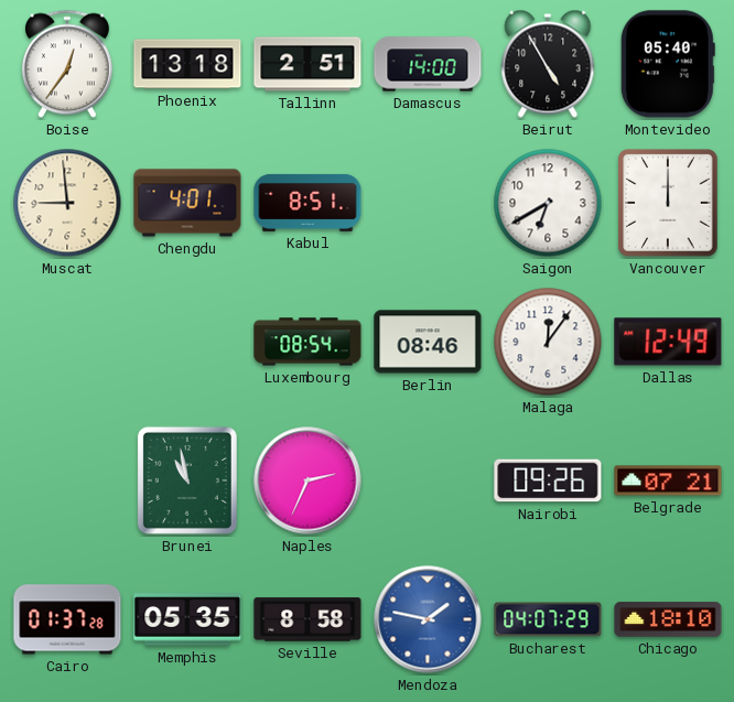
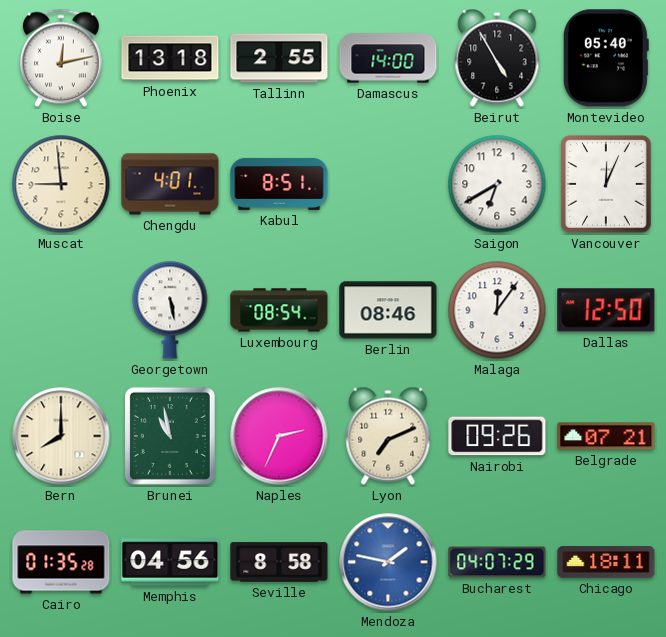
Boise: 12:36 -> 12:13
Tallinn: 2:51 -> 2:55
Vancouver: 12:00 -> 12:04
Georgetown: none -> 5:28
Dallas: 12:49 -> 12:50
Bern: none -> 8:00
Lyon: none -> 7:11
Cairo: 01:37 -> 01:35
Memphis: 05:35 -> 04:56
Chicago: 18:10 -> 18:11
